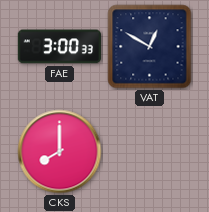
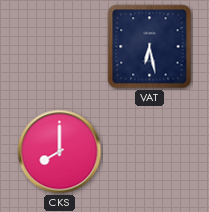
FAE: 3:00 -> none
VAT: 12:50 -> 6:28
